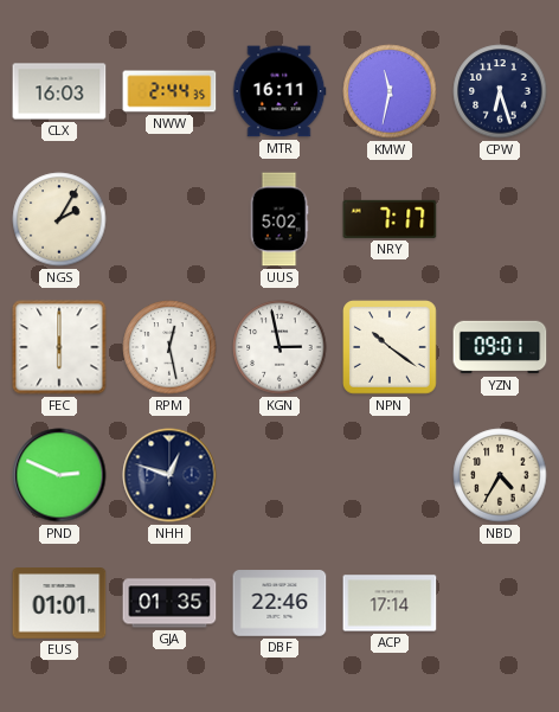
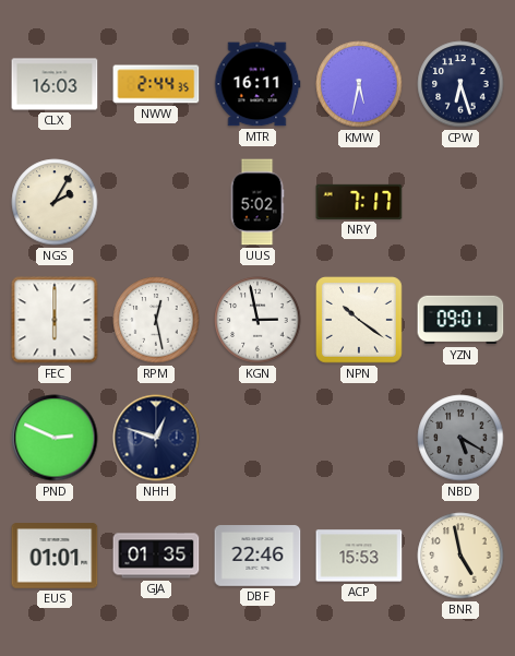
KMW: 11:32 -> 5:32
NBD: 4:35 -> 5:20
NBD dial: cream -> grey
ACP: 17:14 -> 15:53
BNR: none -> 4:58
